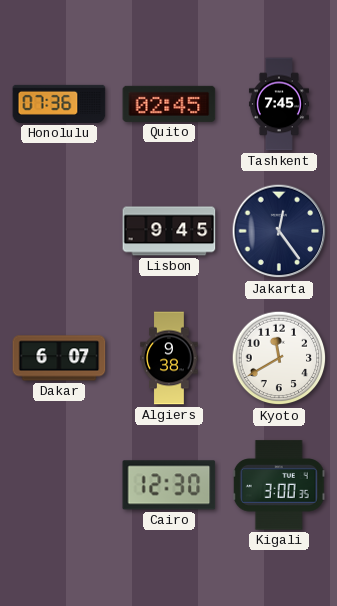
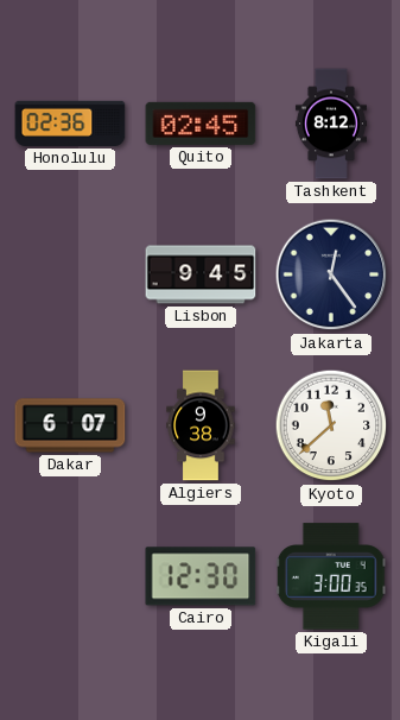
Honolulu: 07:36 -> 02:36
Tashkent: 7:45 -> 8:12
Kyoto: 11:40 -> 11:38
